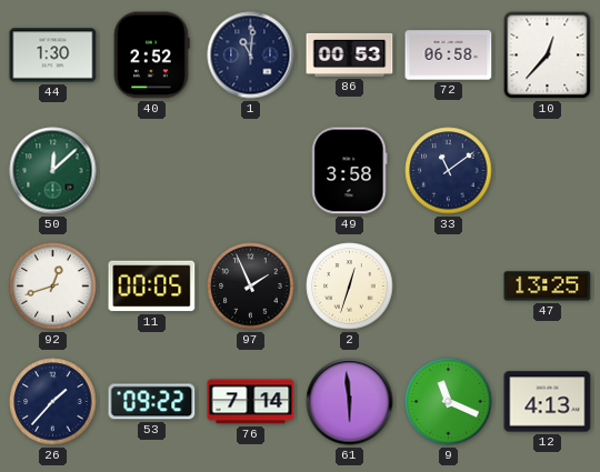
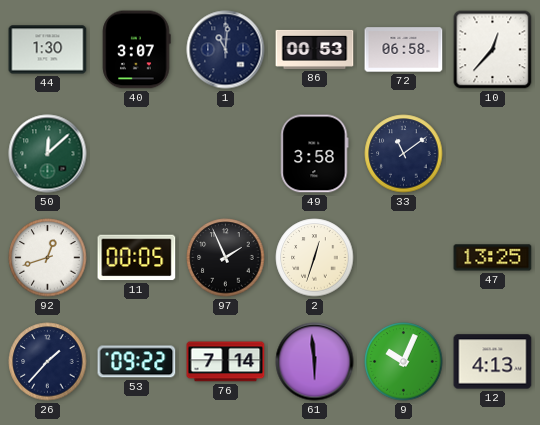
40: 2:52 -> 3:07
9: 11:19 -> 10:04
